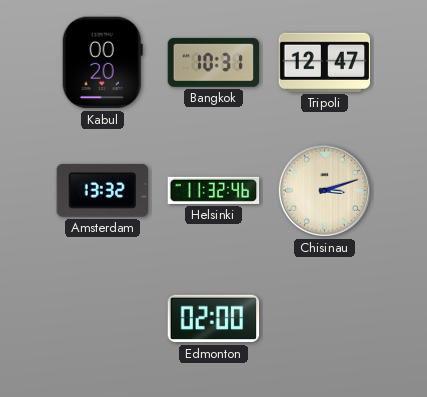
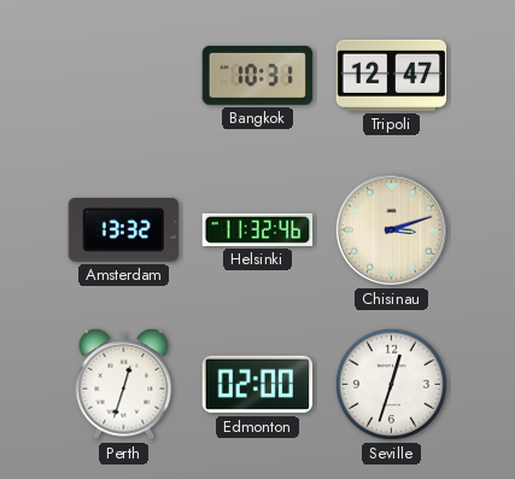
Kabul: 00:20 -> none
Perth: none -> 12:33
Seville: none -> 12:33
